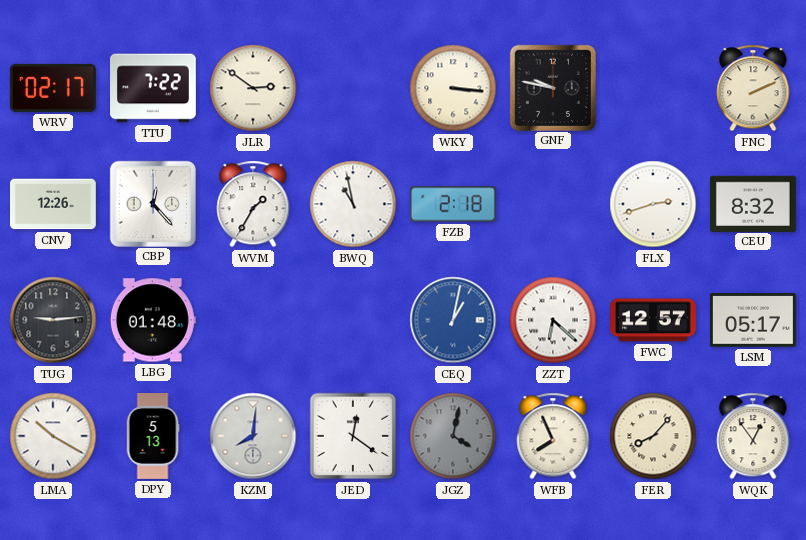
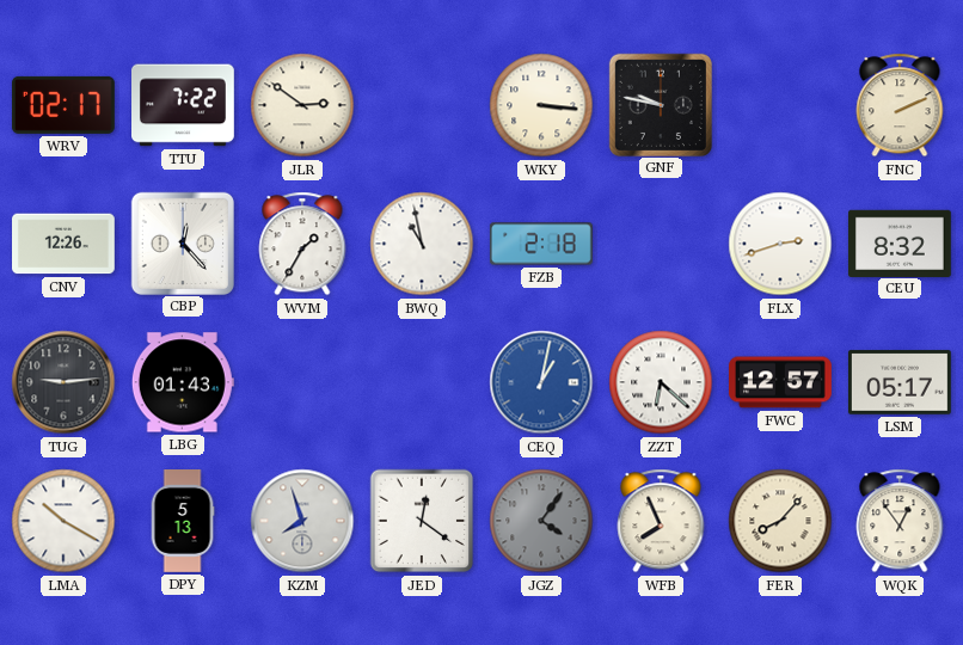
LBG: 01:48 -> 01:43
KZM: 8:01 -> 7:57
JGZ: 4:02 -> 4:06
